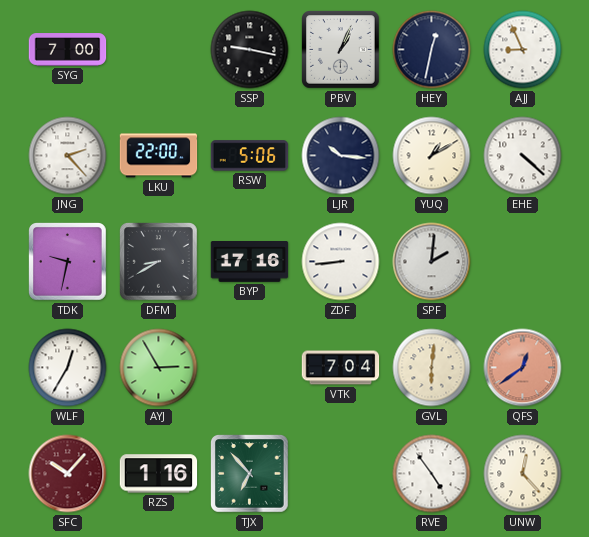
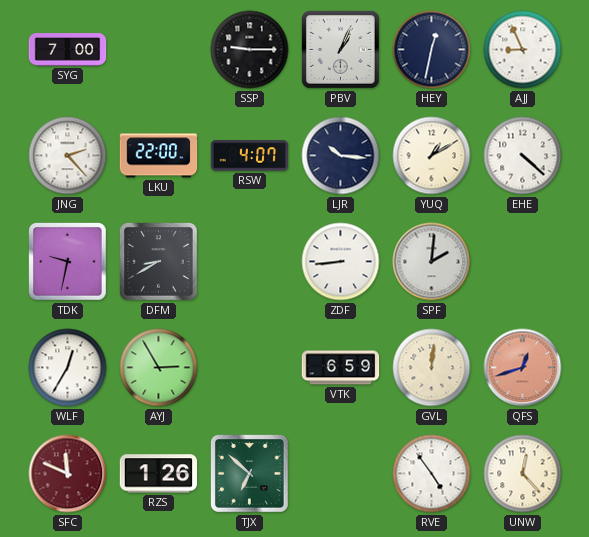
SSP: 9:17 -> 9:15
RSW: 5:06 -> 4:07
BYP: 17:16 -> none
VTK: 7:04 -> 6:59
GVL: 6:01 -> 12:01
QFS: 12:39 -> 12:42
SFC: 10:07 -> 11:49
RZS: 1:16 -> 1:26
TJX: 6:53 -> 6:52
